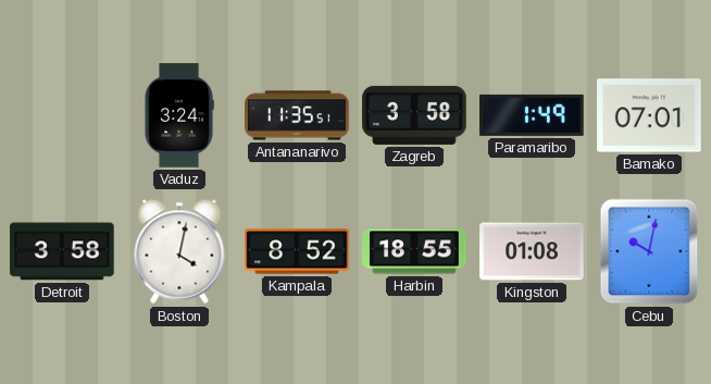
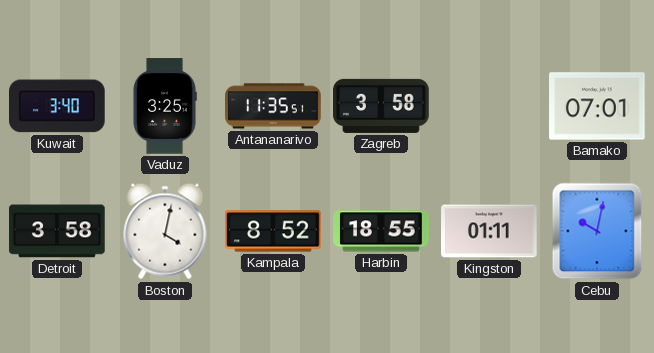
Kuwait: none -> 3:40
Vaduz: 3:24 -> 3:25
Paramaribo: 1:49 -> none
Kingston: 01:08 -> 01:11
